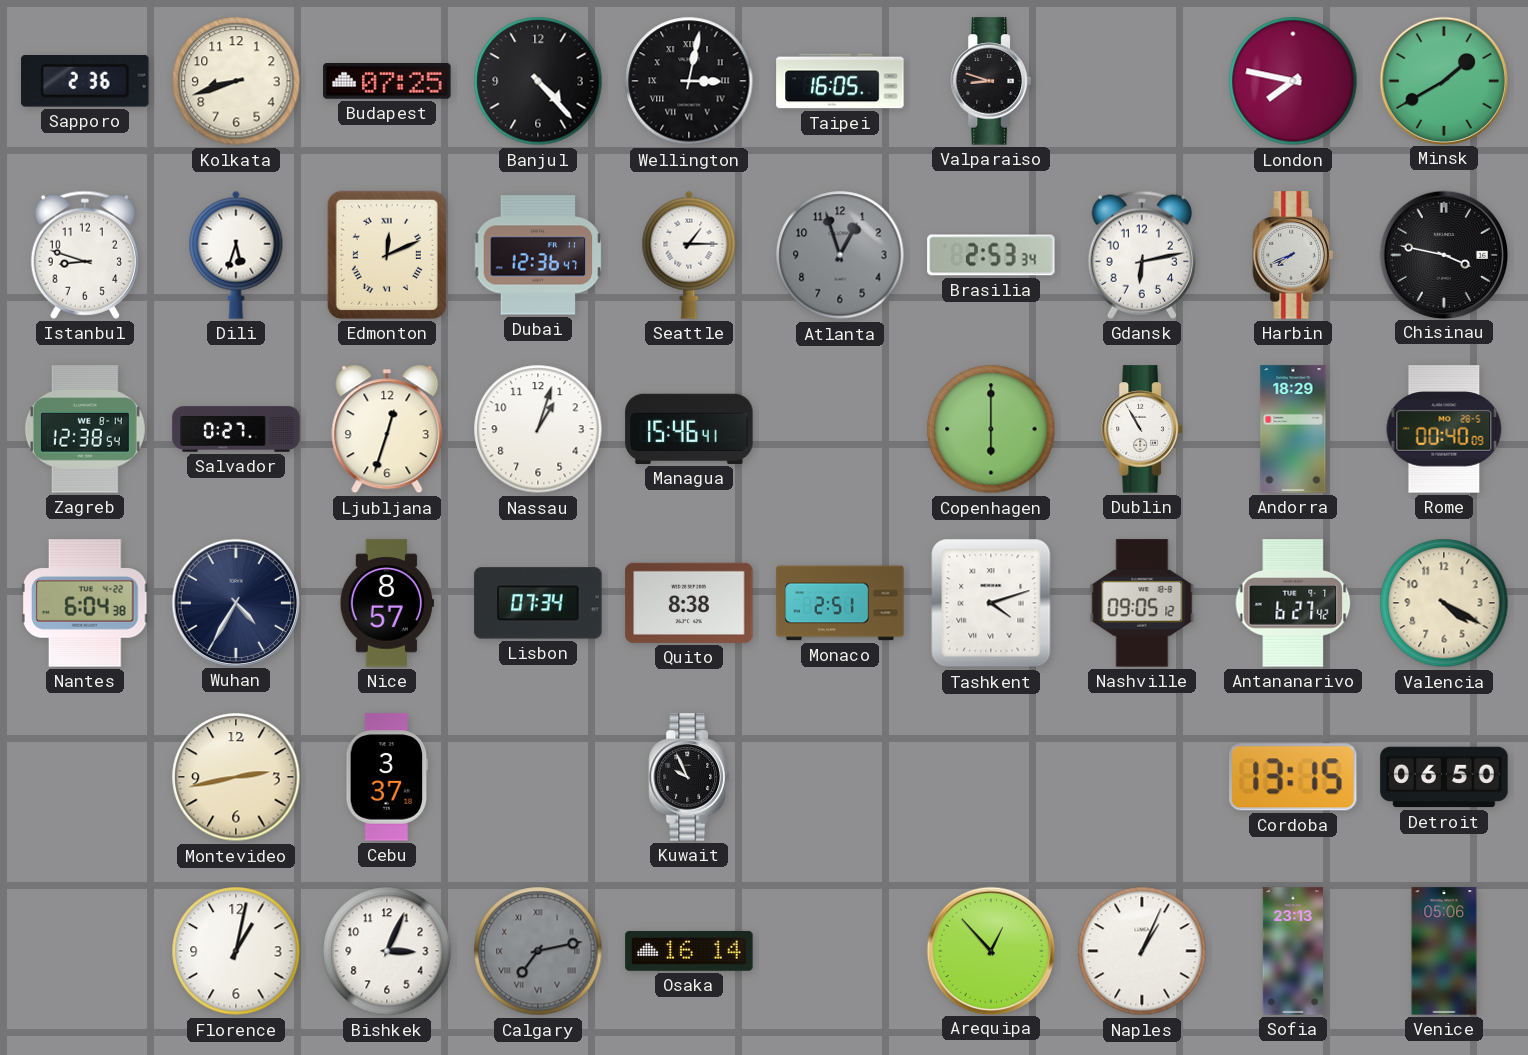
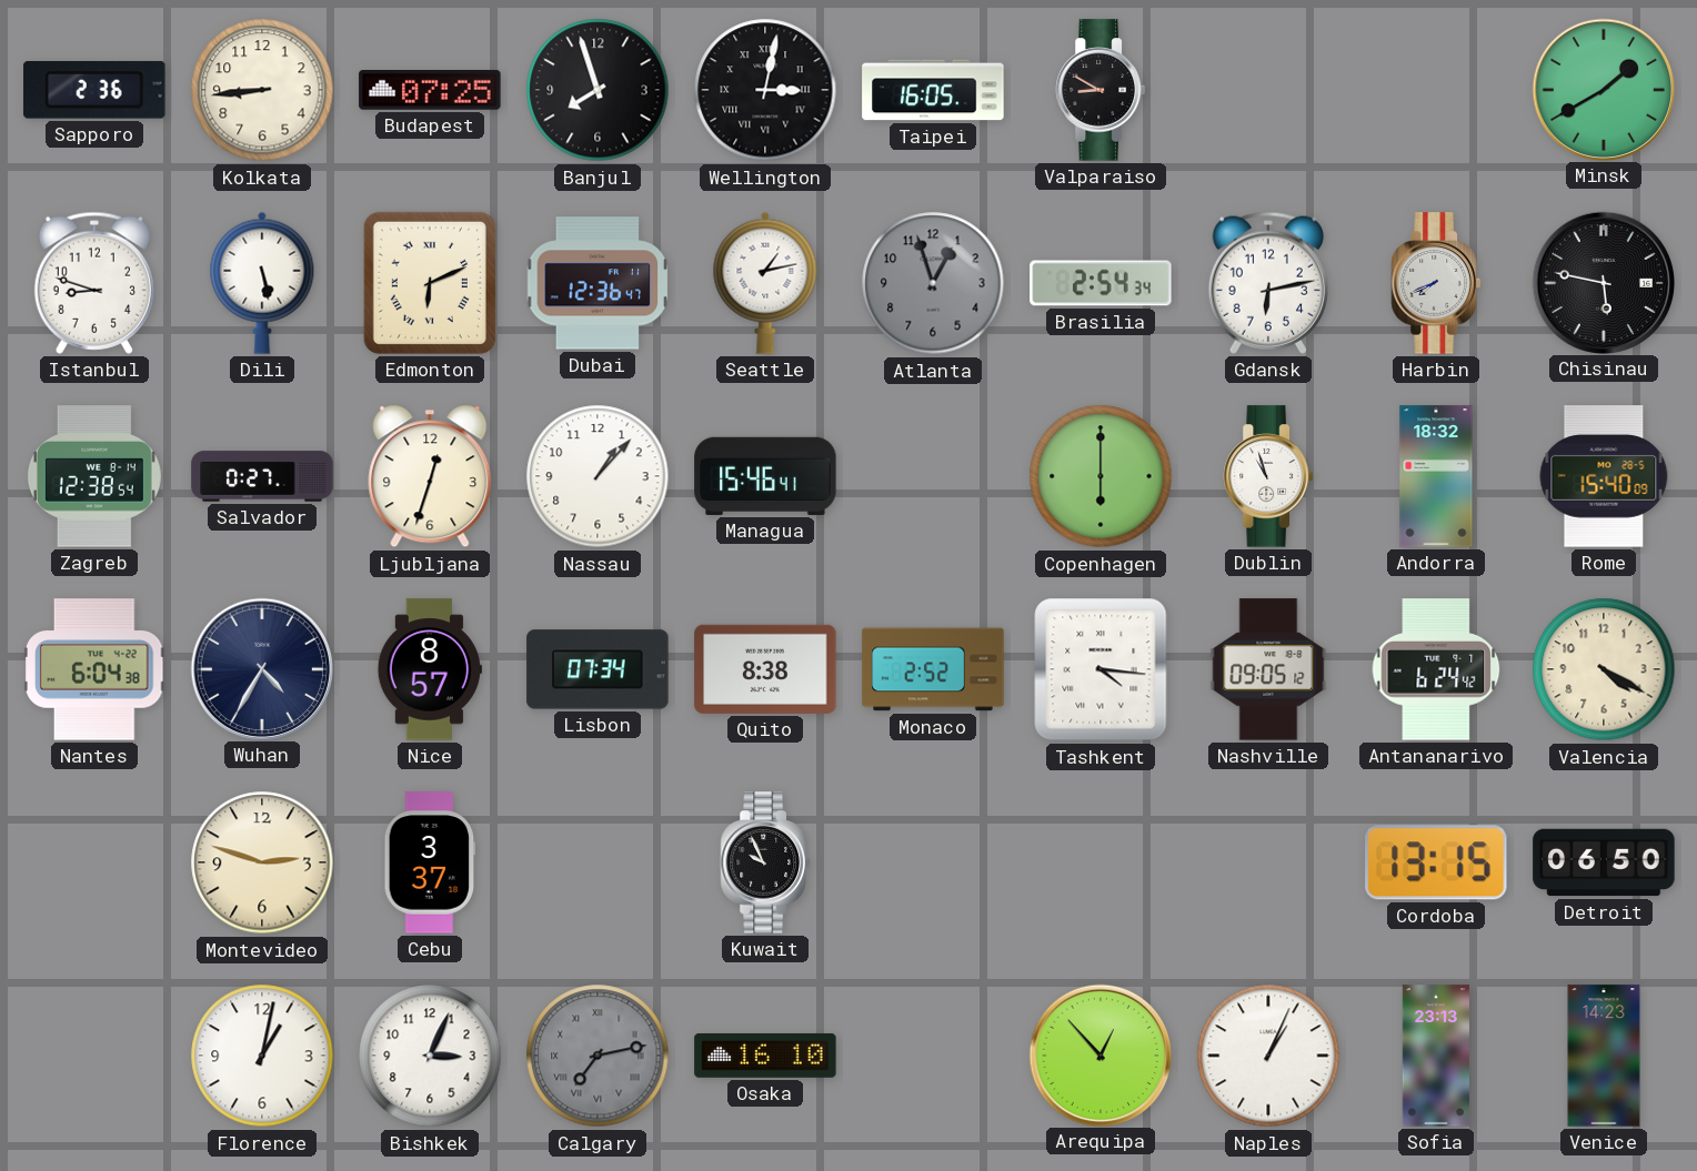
Kolkata: 8:42 -> 8:44
Banjul: 4:23 -> 7:57
Valparaiso: 8:48 -> 8:50
London: 7:47 -> none
Dili: 5:33 -> 5:28
Edmonton: 12:11 -> 6:11
Seattle: 1:15 -> 1:13
Brasilia: 2:53 -> 2:54
Chisinau: 3:47 -> 5:47
Nassau: 1:03 -> 1:07
Dublin: 10:55 -> 10:57
Andorra: 18:29 -> 18:32
Rome: 00:40 -> 15:40
Monaco: 2:51 -> 2:52
Tashkent: 4:12 -> 4:16
Antananarivo: 6:27 -> 6:24
Montevideo: 2:43 -> 2:48
Osaka: 16:14 -> 16:10
Venice: 05:06 -> 14:23
